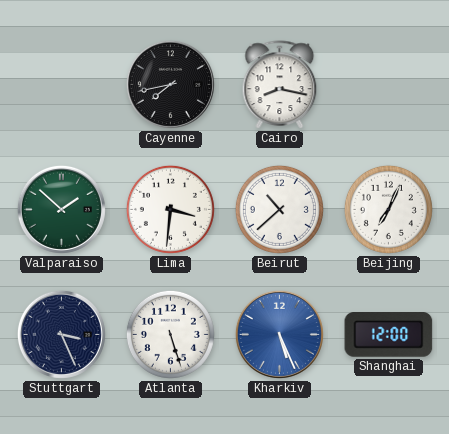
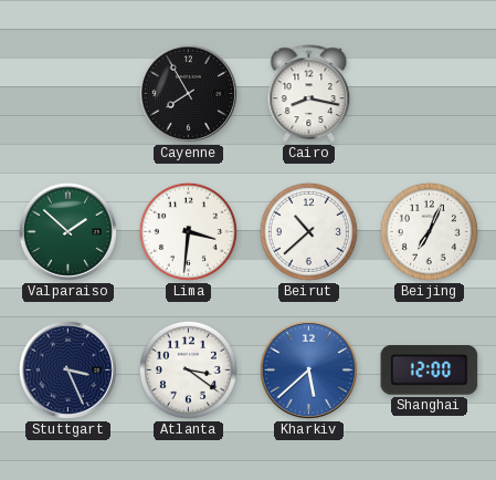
Cayenne: 7:43 -> 7:55
Atlanta: 5:27 -> 3:21
Kharkiv: 5:26 -> 5:38
